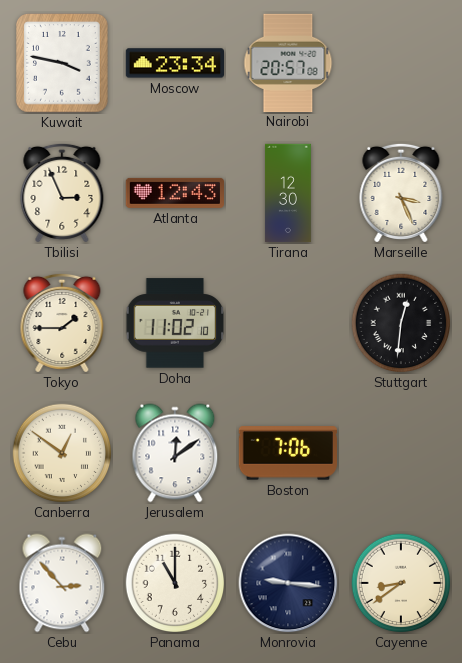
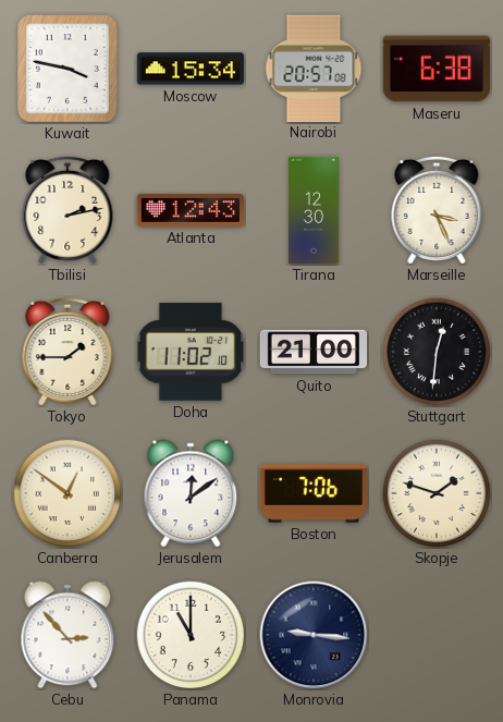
Moscow: 23:34 -> 15:34
Maseru: none -> 6:38
Tbilisi: 2:56 -> 2:13
Quito: none -> 21:00
Skopje: none -> 1:48
Cayenne: 8:39 -> none
